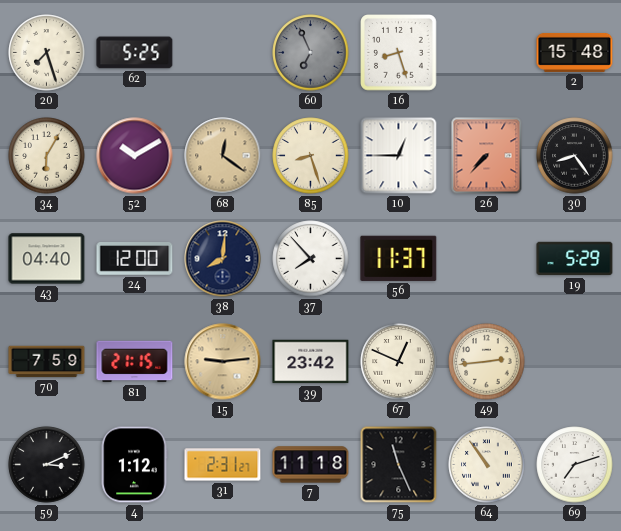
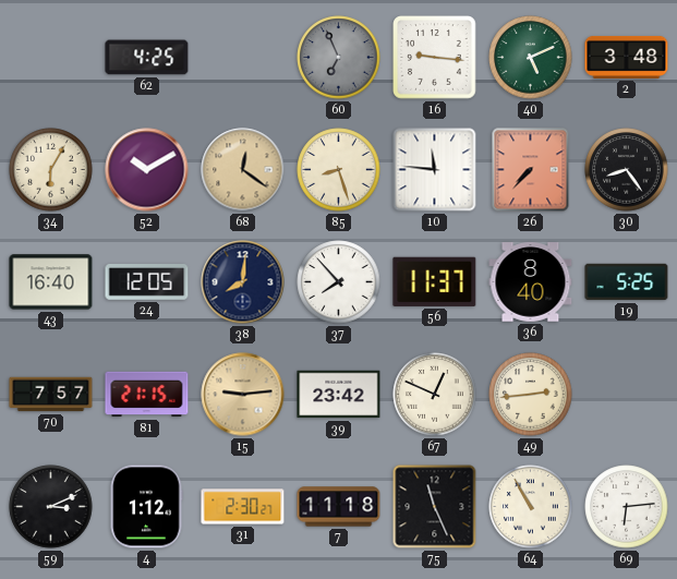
20: 7:27 -> none
62: 5:25 -> 4:25
16: 8:27 -> 9:16
40: none -> 5:11
2: 15:48 -> 3:48
10: 12:45 -> 11:46
43: 04:40 -> 16:40
24: 12:00 -> 12:05
36: none -> 8:40
19: 5:29 -> 5:25
70: 7:59 -> 7:57
31: 2:31 -> 2:30
64: 10:54 -> 10:55
69: 7:12 -> 6:14
